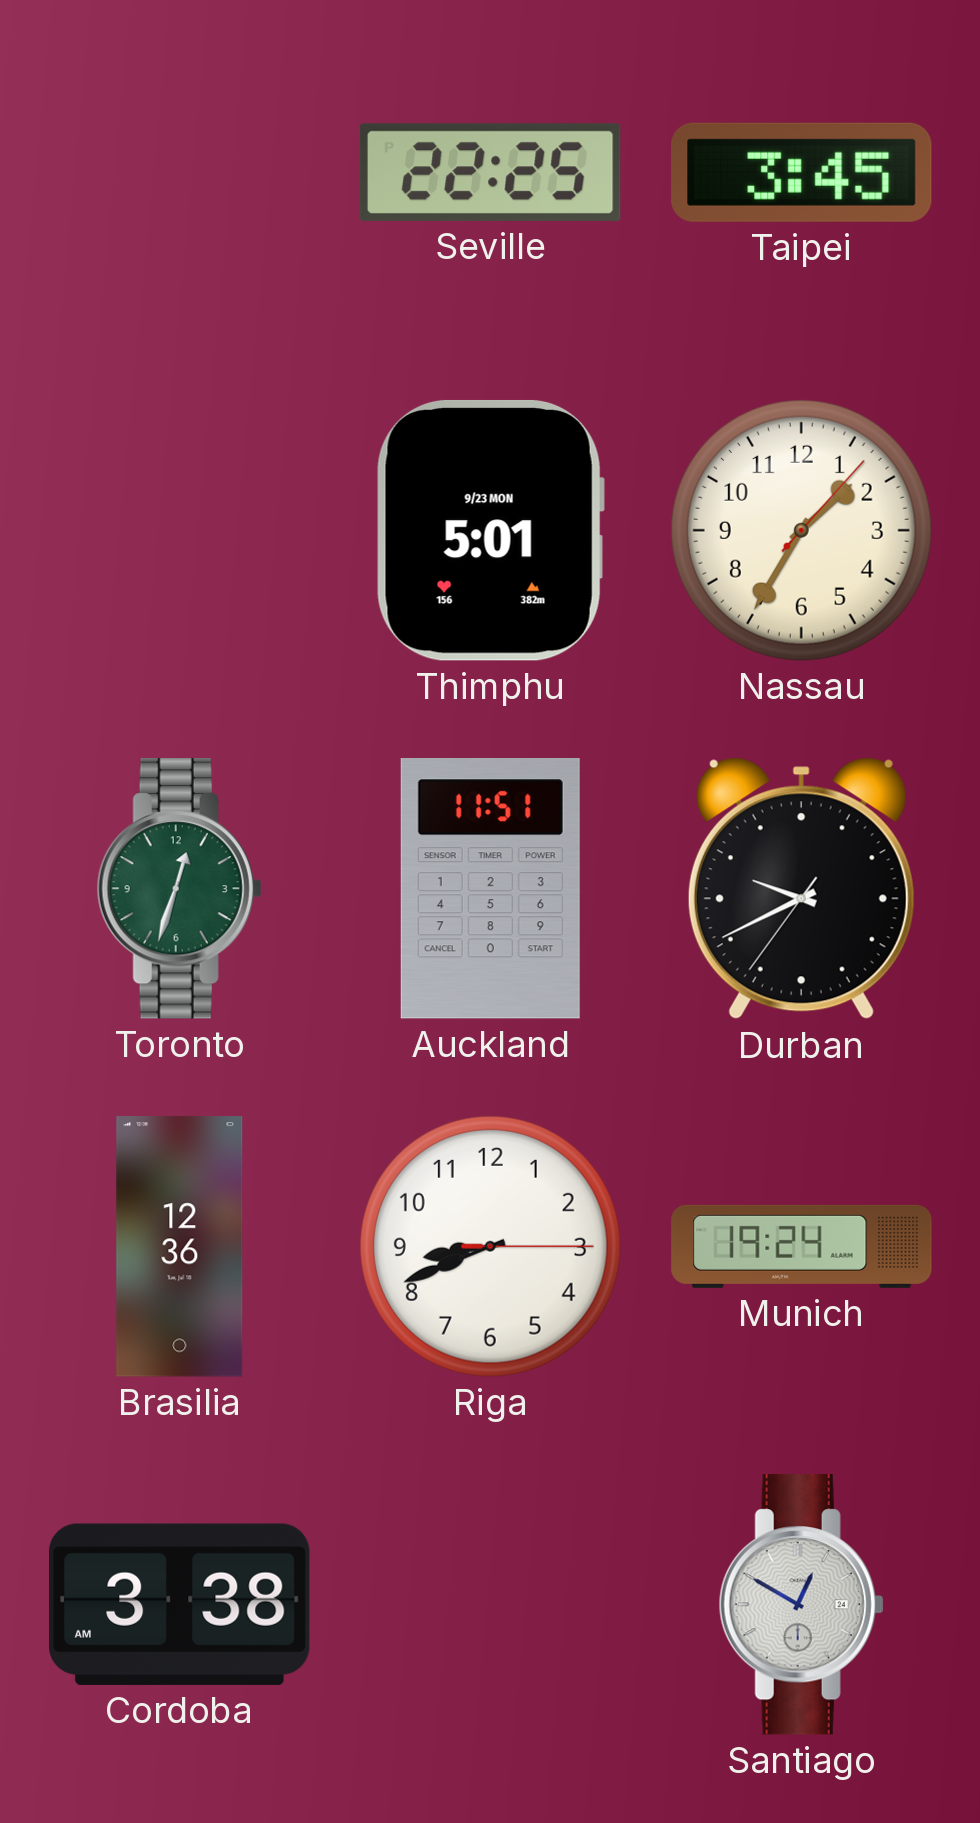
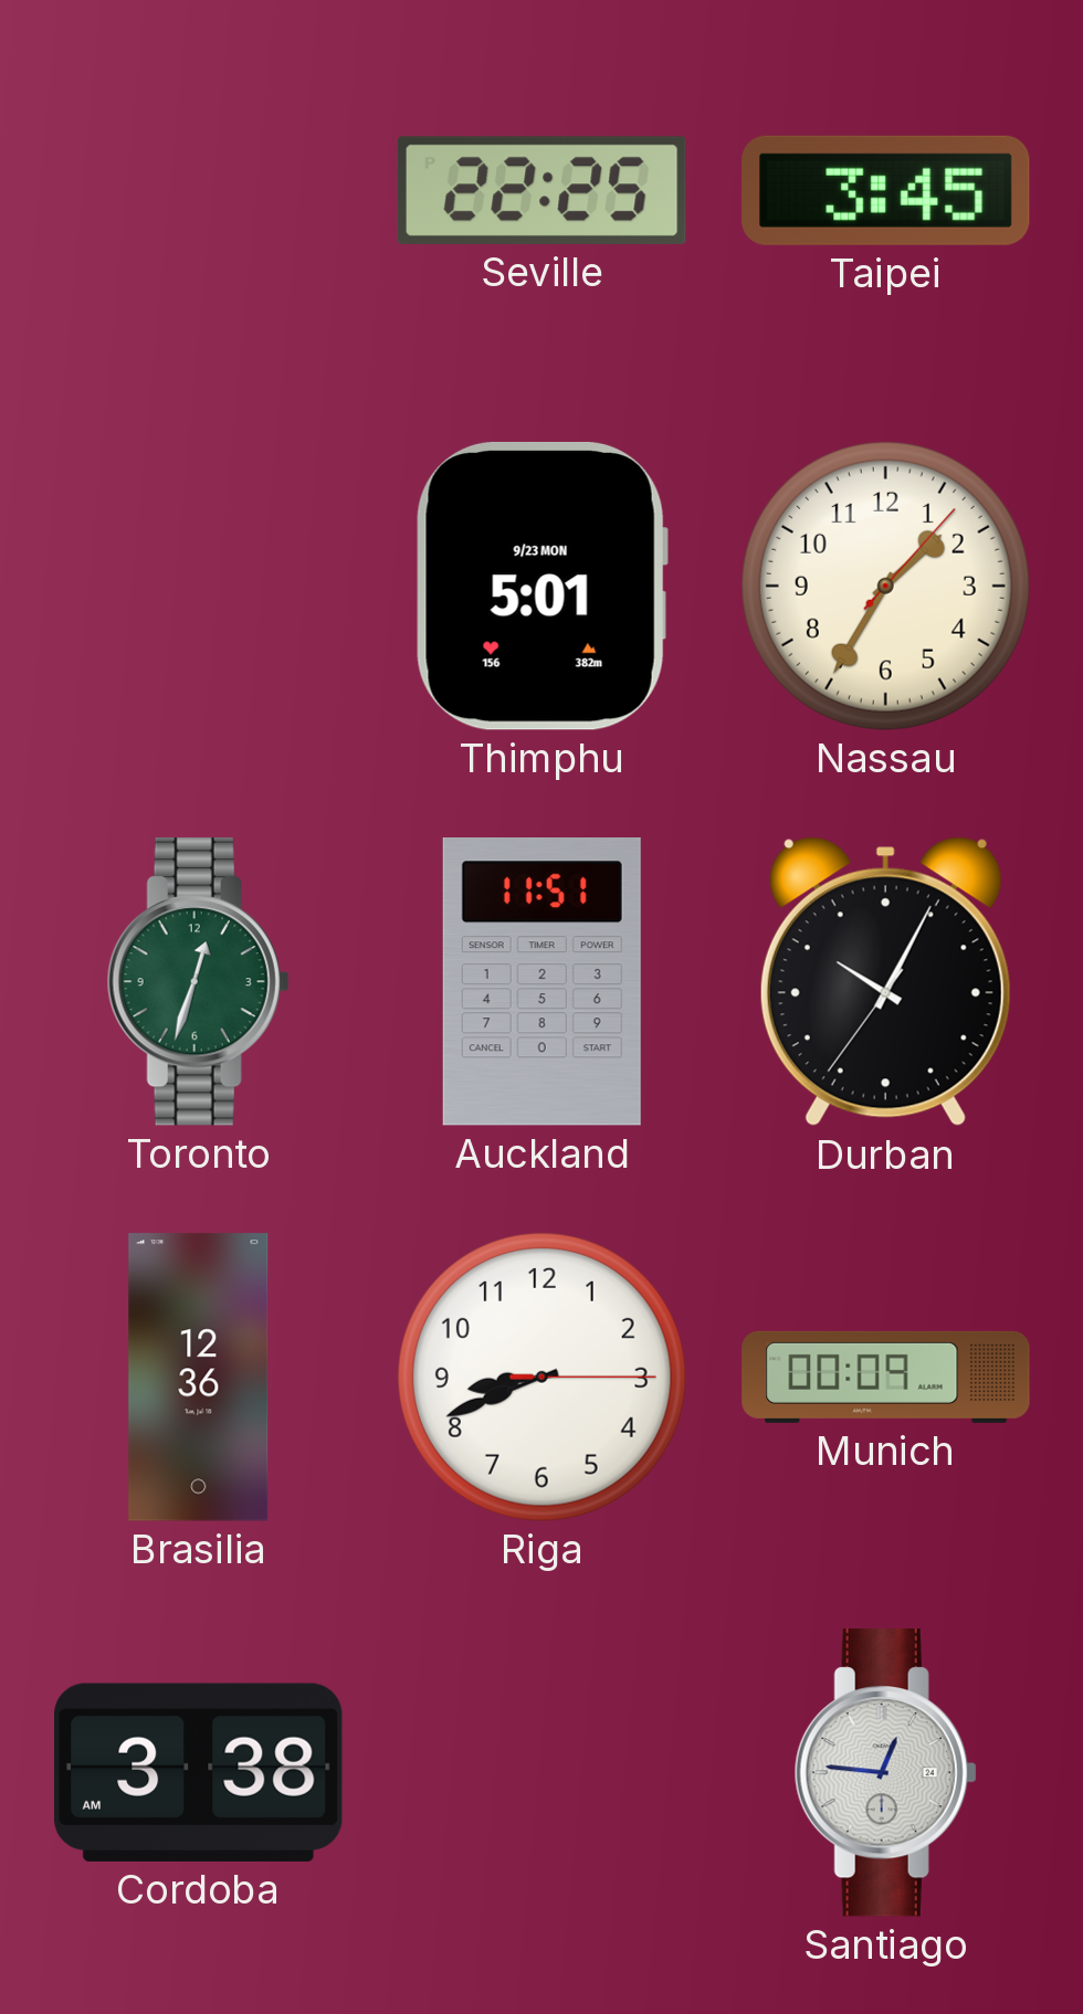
Durban: 9:40 -> 10:04
Munich: 19:24 -> 00:09
Santiago: 12:50 -> 12:46
